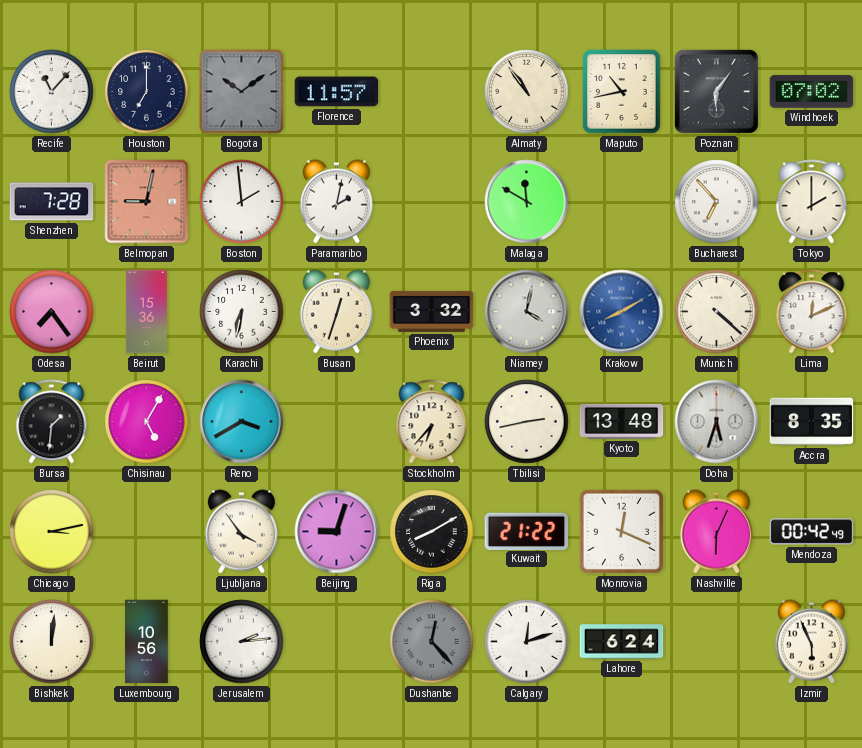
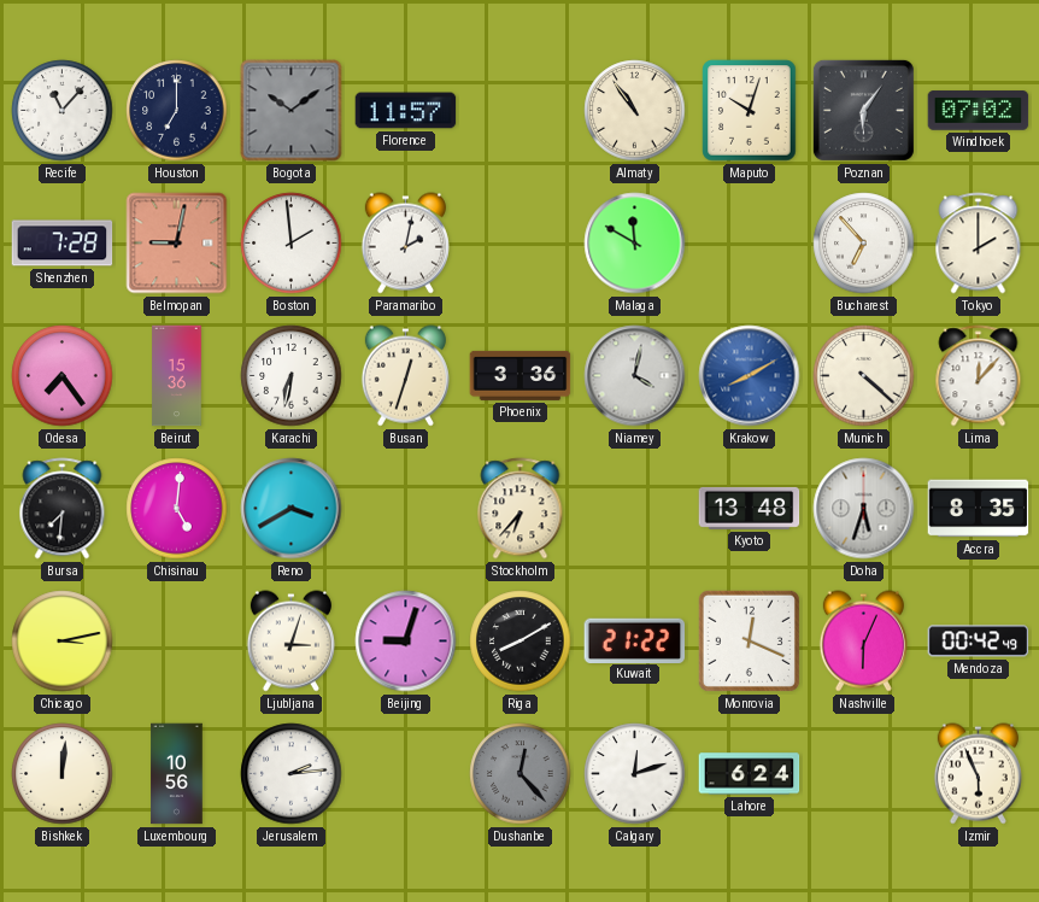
Maputo: 10:43 -> 10:03
Phoenix: 3:32 -> 3:36
Lima: 12:11 -> 12:07
Bursa: 1:31 -> 7:31
Chisinau: 5:05 -> 5:01
Tbilisi: 2:43 -> none
Ljubljana: 3:54 -> 3:03
